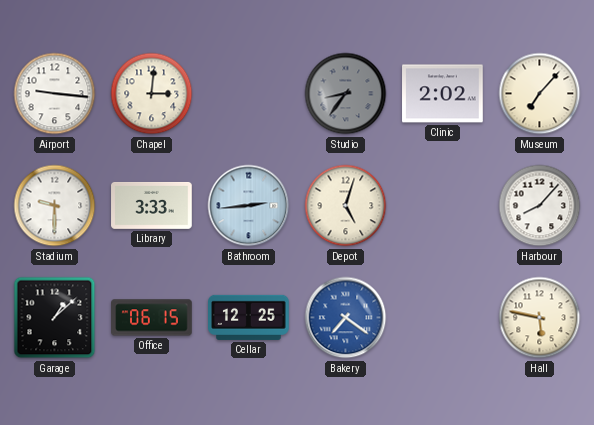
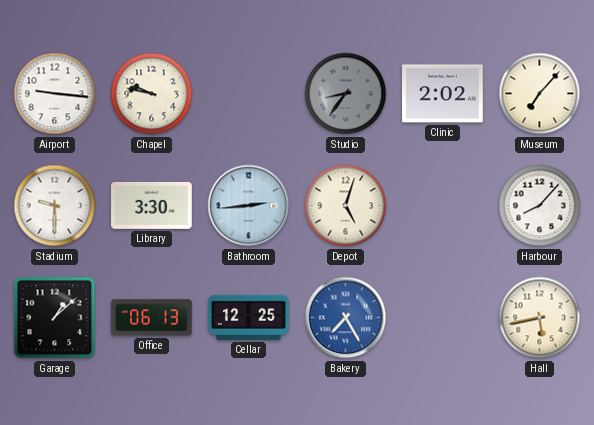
Chapel: 3:01 -> 9:47
Library: 3:33 -> 3:30
Office: 06:15 -> 06:13
Bakery: 7:21 -> 7:25
Hall: 5:47 -> 5:43
